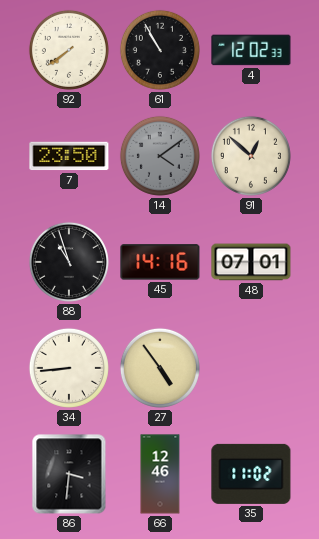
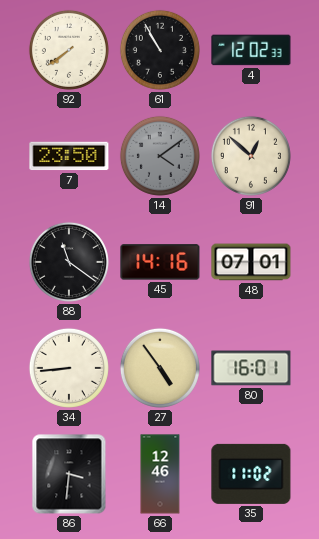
88: 10:57 -> 11:21
80: none -> 16:01
